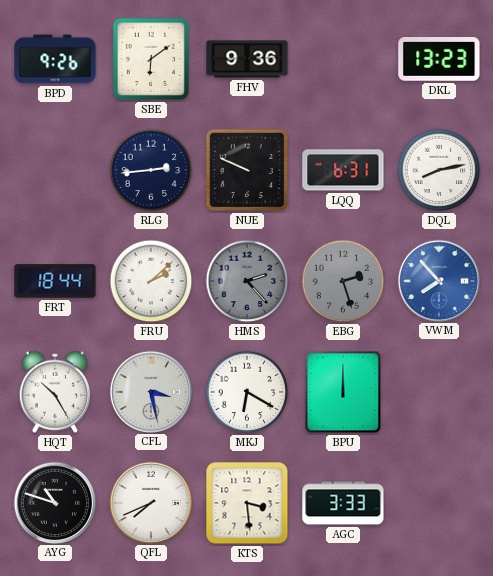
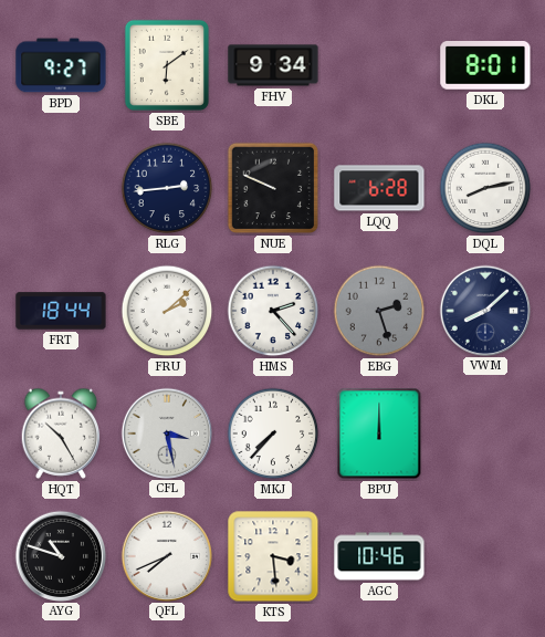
BPD: 9:26 -> 9:27
FHV: 9:36 -> 9:34
DKL: 13:23 -> 8:01
LQQ: 6:31 -> 6:28
HMS dial: grey -> white
VWM: 7:53 -> 8:08
VWM dial: blue -> navy
MKJ: 6:20 -> 7:37
AGC: 3:33 -> 10:46
